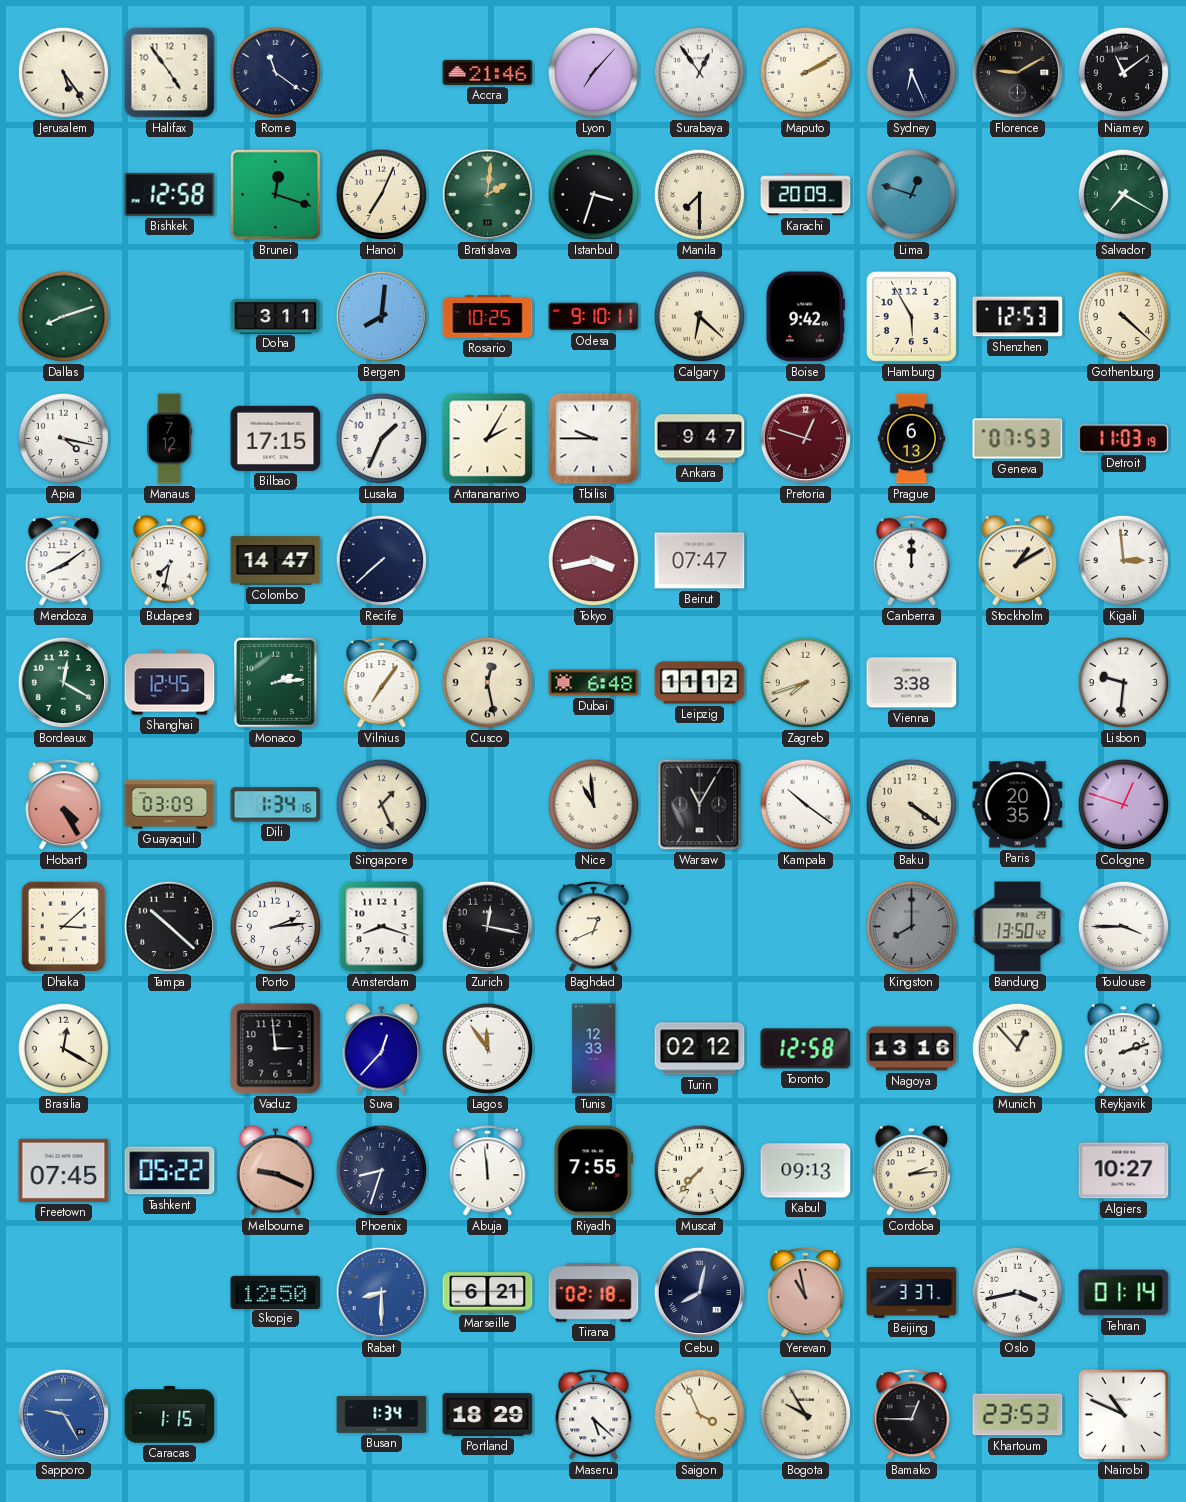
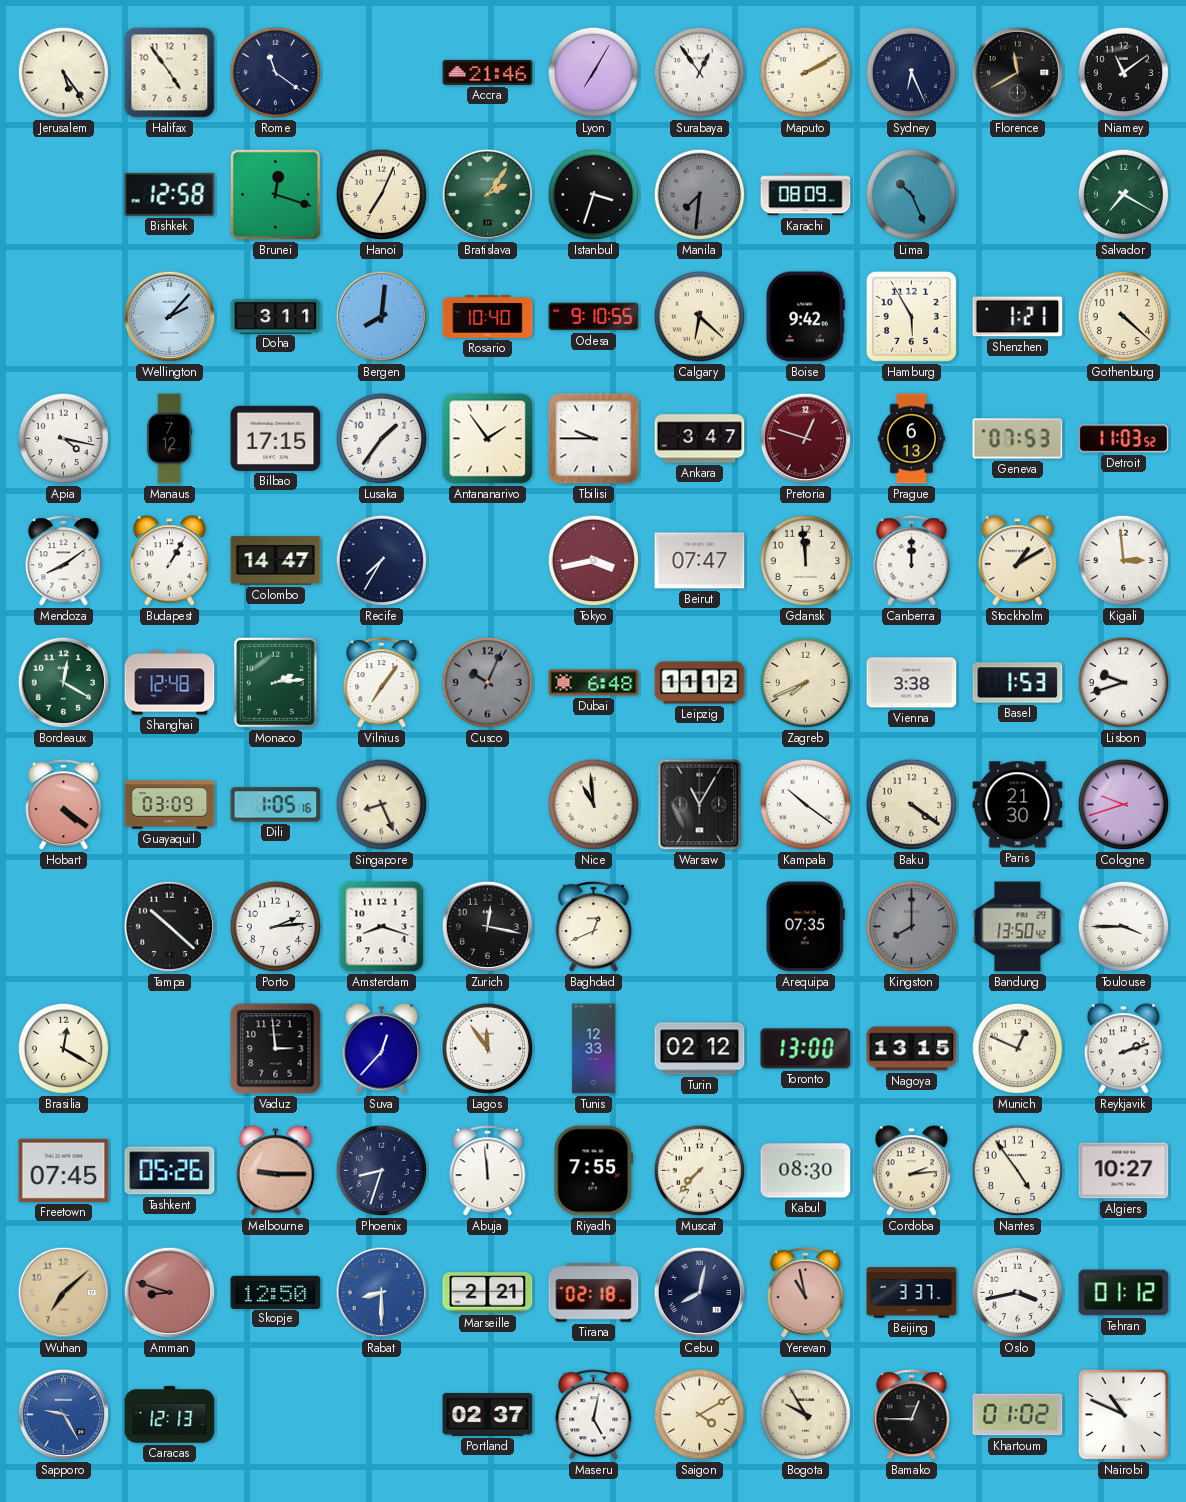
Lyon: 7:07 -> 7:05
Florence: 9:10 -> 11:40
Bratislava: 2:01 -> 2:06
Manila: 7:30 -> 7:31
Manila dial: cream -> grey
Karachi: 20:09 -> 08:09
Lima: 12:48 -> 10:26
Dallas: 8:12 -> none
Wellington: none -> 2:07
Rosario: 10:25 -> 10:40
Odesa: 9:10:11 -> 9:10:55
Shenzhen: 12:53 -> 1:21
Lusaka: 1:34 -> 1:36
Antananarivo: 2:05 -> 1:54
Ankara: 9:47 -> 3:47
Detroit: 11:03:19 -> 11:03:52
Budapest: 7:32 -> 1:05
Recife: 7:38 -> 7:35
Gdansk: none -> 11:59
Shanghai: 12:45 -> 12:48
Cusco: 12:28 -> 10:04
Cusco dial: cream -> grey
Zagreb: 7:42 -> 7:41
Basel: none -> 1:53
Lisbon: 9:31 -> 9:42
Hobart: 4:25 -> 4:21
Dili: 1:34 -> 1:05
Singapore: 1:26 -> 8:26
Paris: 20:35 -> 21:30
Cologne: 12:48 -> 9:42
Dhaka: 3:08 -> none
Arequipa: none -> 07:35
Toronto: 12:58 -> 13:00
Nagoya: 13:16 -> 13:15
Munich: 12:53 -> 12:49
Tashkent: 05:22 -> 05:26
Melbourne: 9:19 -> 9:15
Kabul: 09:13 -> 08:30
Nantes: none -> 4:54
Wuhan: none -> 7:08
Amman: none -> 8:48
Marseille: 6:21 -> 2:21
Tehran: 01:14 -> 01:12
Caracas: 1:15 -> 12:13
Busan: 1:34 -> none
Portland: 18:29 -> 02:37
Maseru: 5:22 -> 5:02
Saigon: 3:56 -> 4:10
Khartoum: 23:53 -> 01:02
